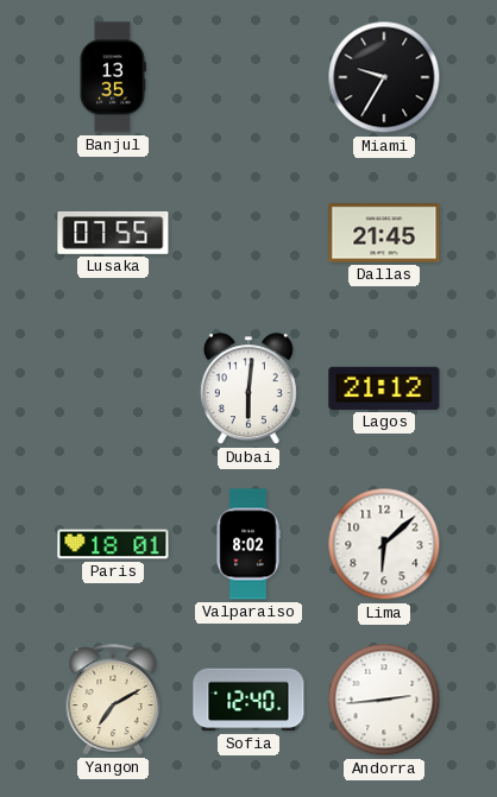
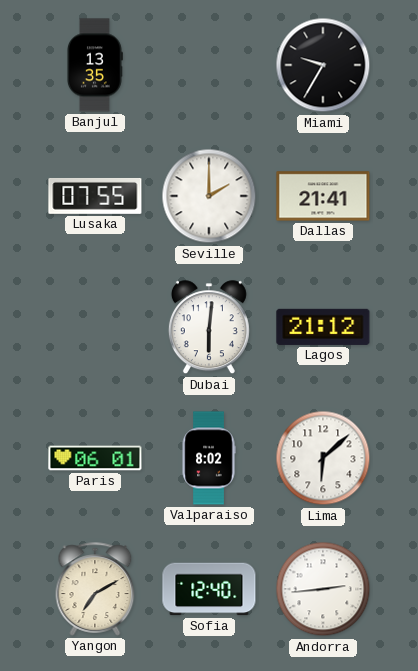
Seville: none -> 2:00
Dallas: 21:45 -> 21:41
Paris: 18:01 -> 06:01
